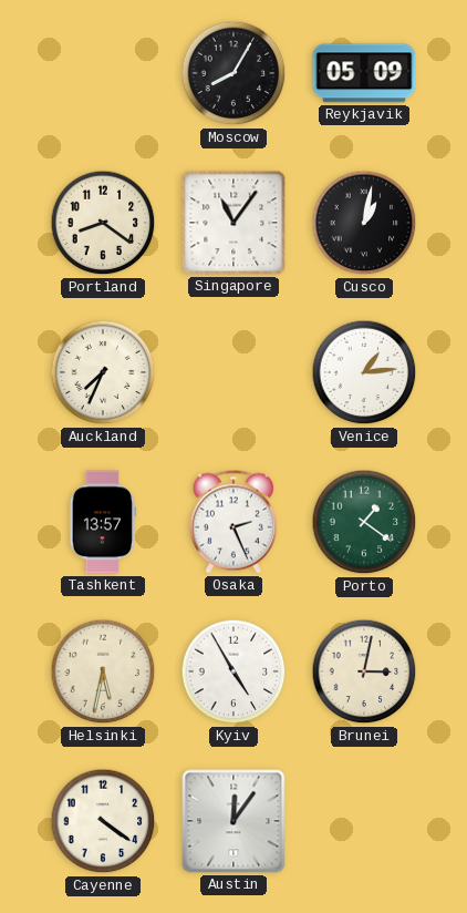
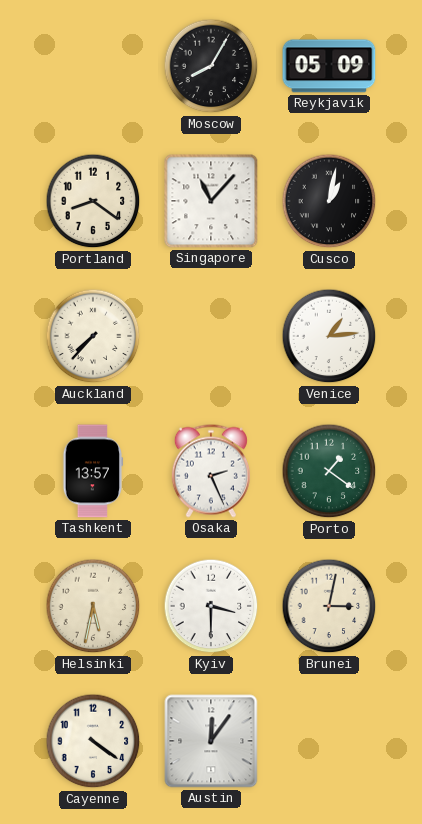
Singapore: 11:06 -> 11:07
Auckland: 7:34 -> 7:37
Kyiv: 4:55 -> 3:30
